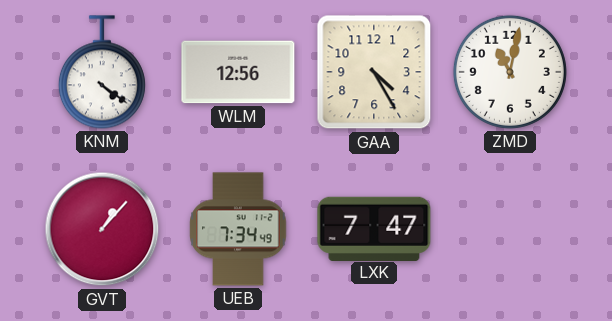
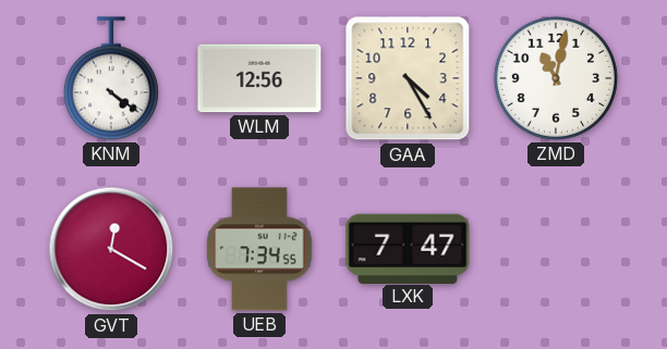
GVT: 1:07 -> 12:20
UEB: 7:34:49 -> 7:34:55
